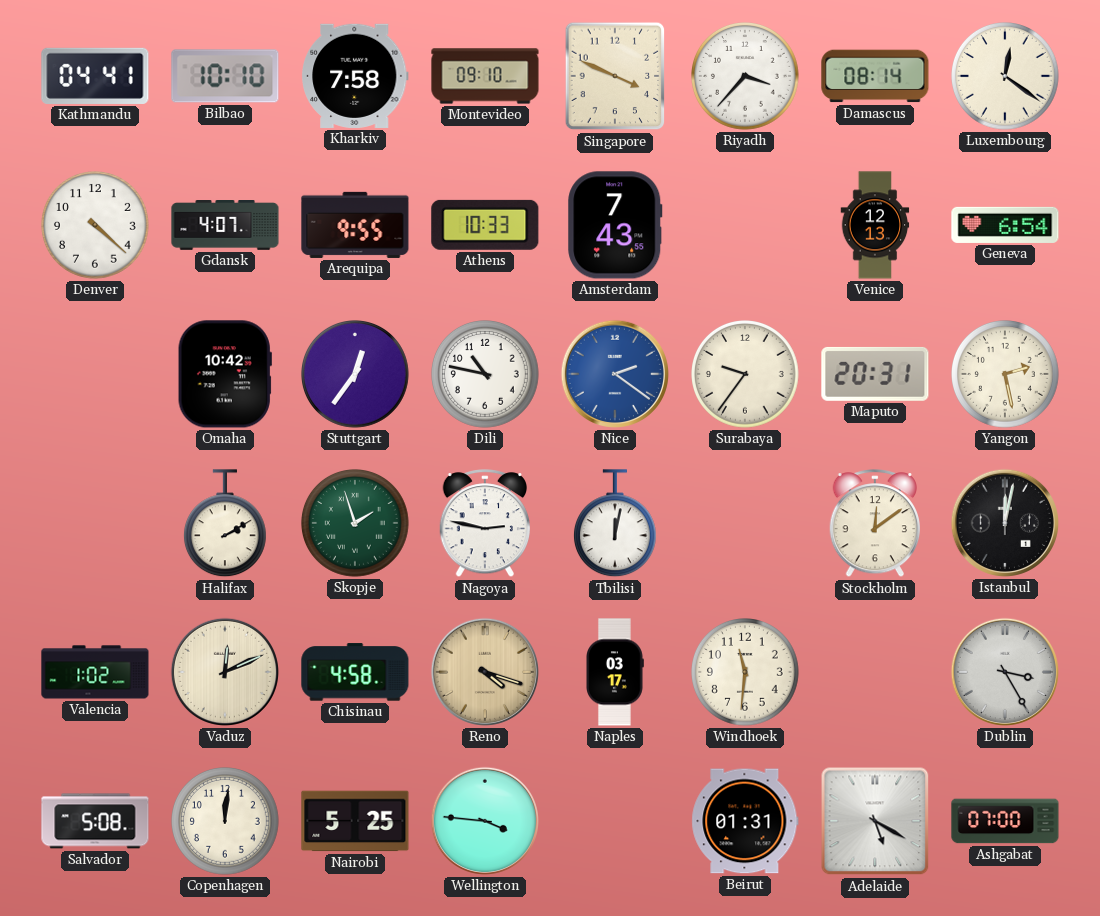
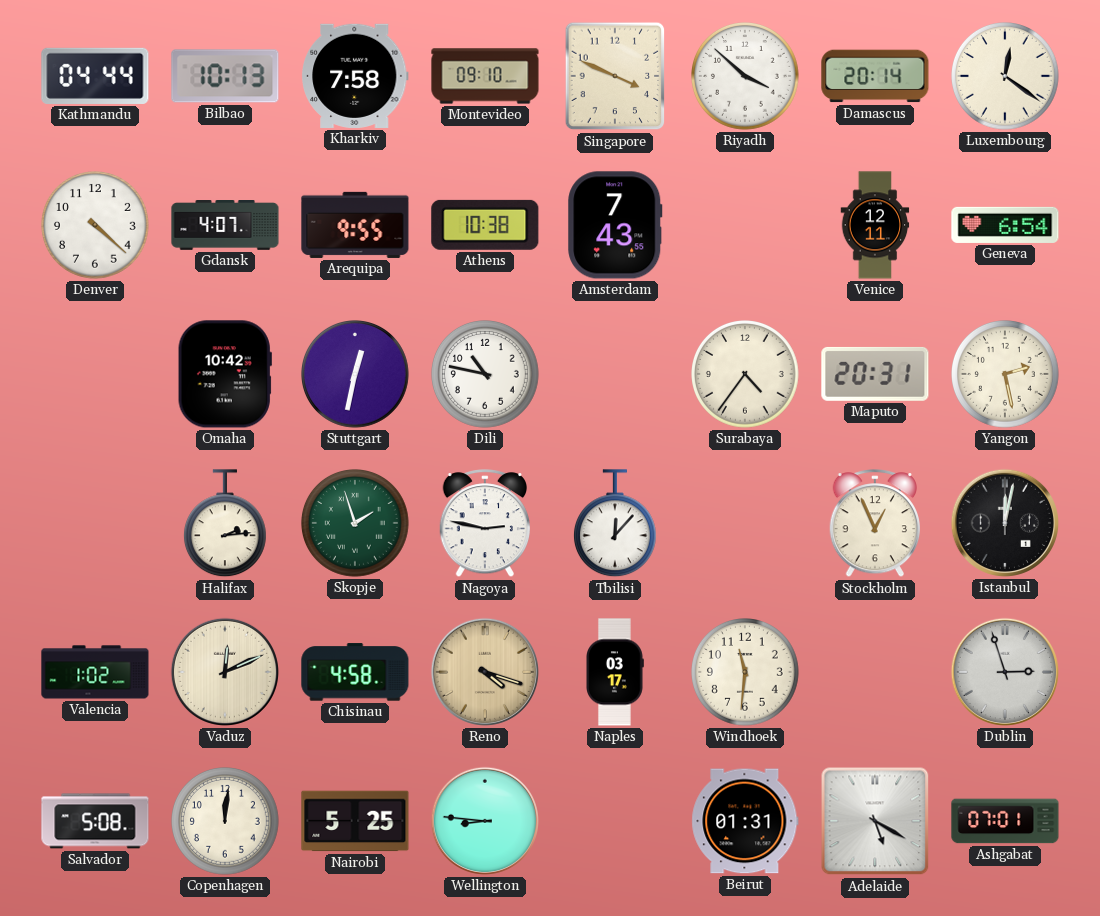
Kathmandu: 04:41 -> 04:44
Bilbao: 10:10 -> 10:13
Riyadh: 3:37 -> 3:52
Damascus: 08:14 -> 20:14
Athens: 10:33 -> 10:38
Venice: 12:13 -> 12:11
Stuttgart: 12:36 -> 12:32
Nice: 2:21 -> none
Surabaya: 9:36 -> 4:36
Halifax: 2:10 -> 2:14
Tbilisi: 12:02 -> 12:07
Stockholm: 12:09 -> 12:56
Dublin: 3:25 -> 2:57
Wellington: 3:46 -> 8:46
Ashgabat: 07:00 -> 07:01
